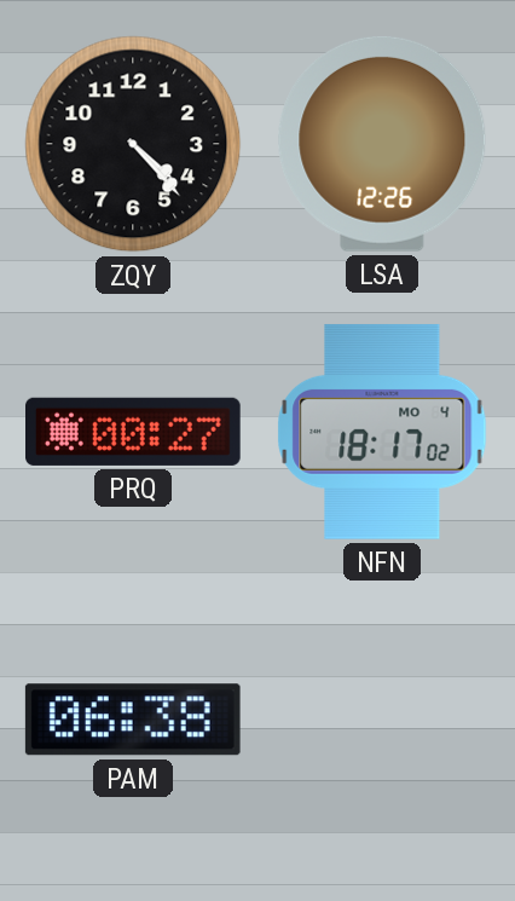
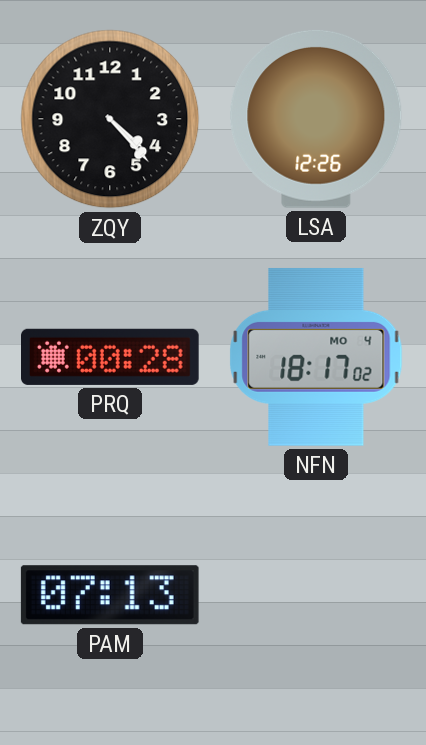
PRQ: 00:27 -> 00:28
PAM: 06:38 -> 07:13
